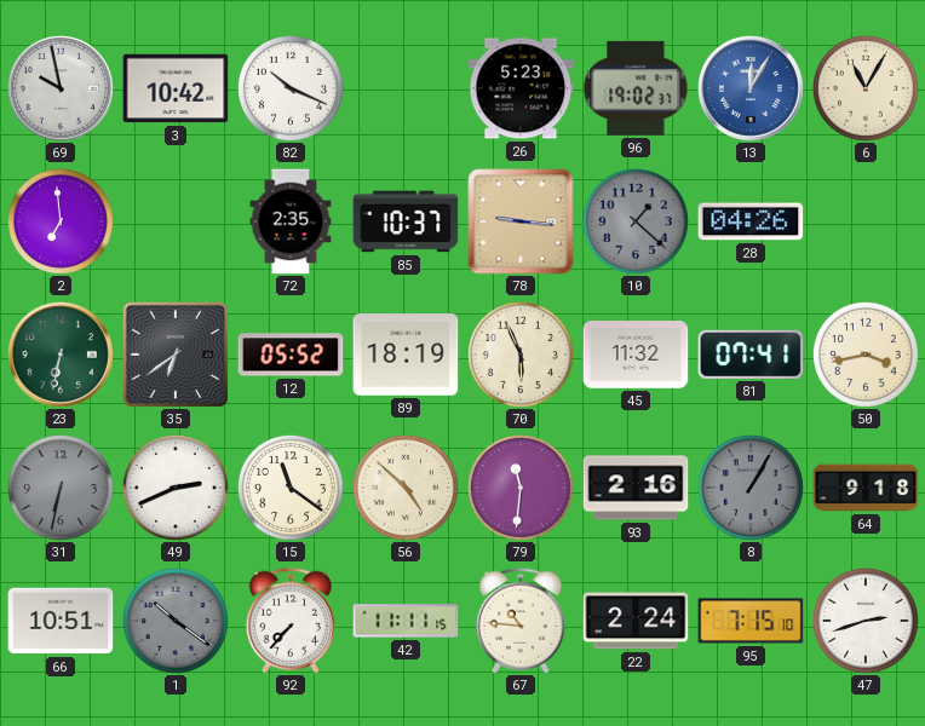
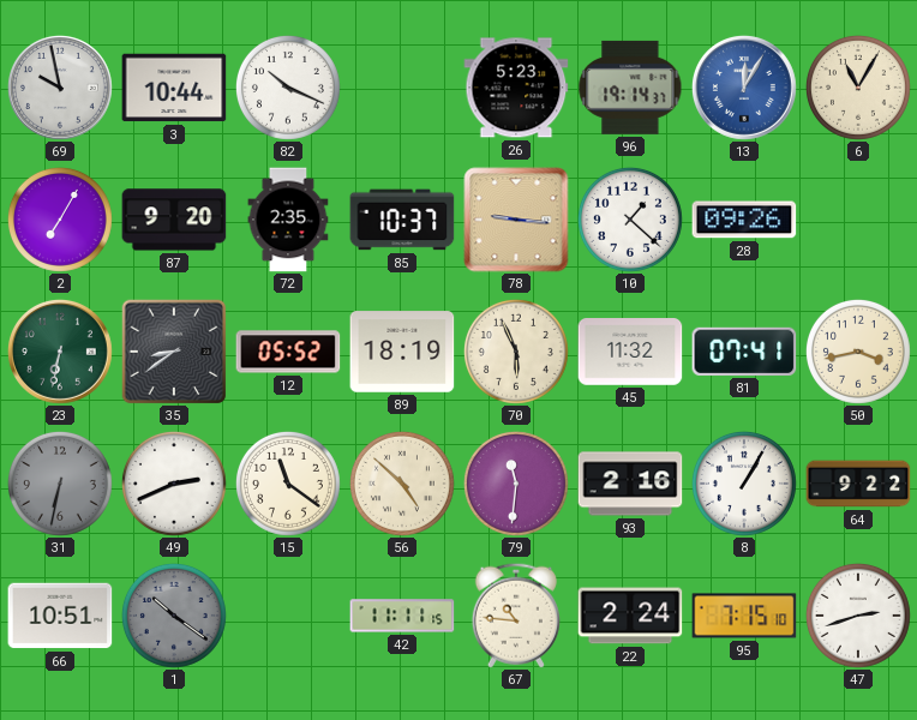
3: 10:42 -> 10:44
96: 19:02 -> 19:14
2: 6:59 -> 7:05
87: none -> 9:20
10 dial: grey -> white
28: 04:26 -> 09:26
35: 6:39 -> 8:39
8 dial: grey -> white
64: 9:18 -> 9:22
92: 7:37 -> none
